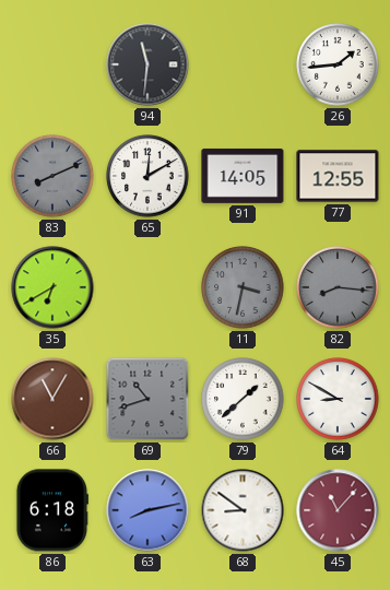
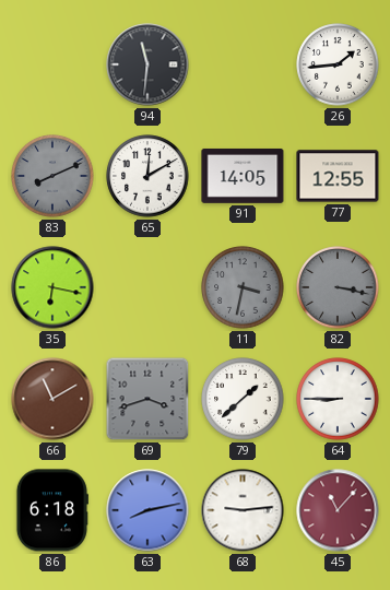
35: 6:40 -> 6:17
82: 8:16 -> 3:17
66: 11:05 -> 11:10
69: 10:42 -> 3:42
64: 8:50 -> 8:45
68: 8:51 -> 9:14
